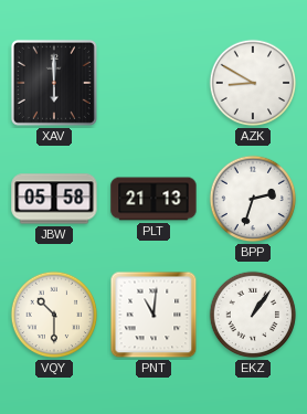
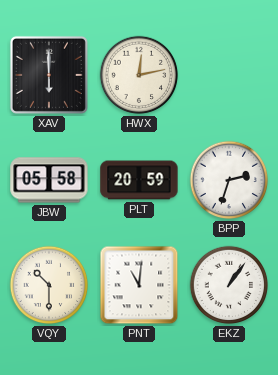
HWX: none -> 12:13
AZK: 8:50 -> none
PLT: 21:13 -> 20:59
